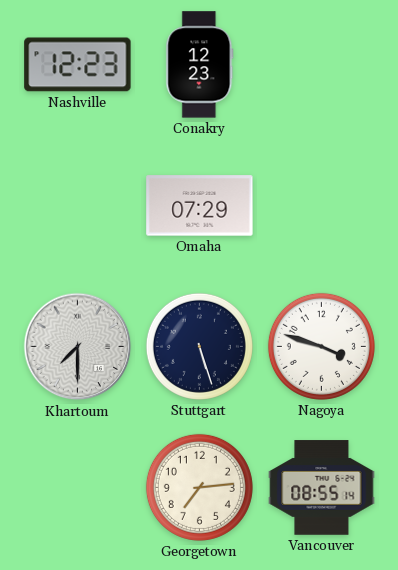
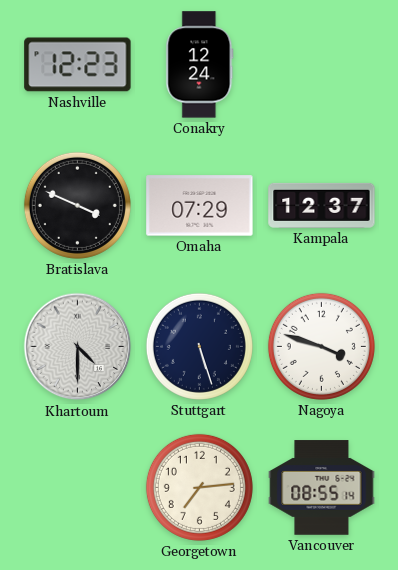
Conakry: 12:23 -> 12:24
Bratislava: none -> 3:49
Kampala: none -> 12:37
Khartoum: 7:30 -> 4:30
